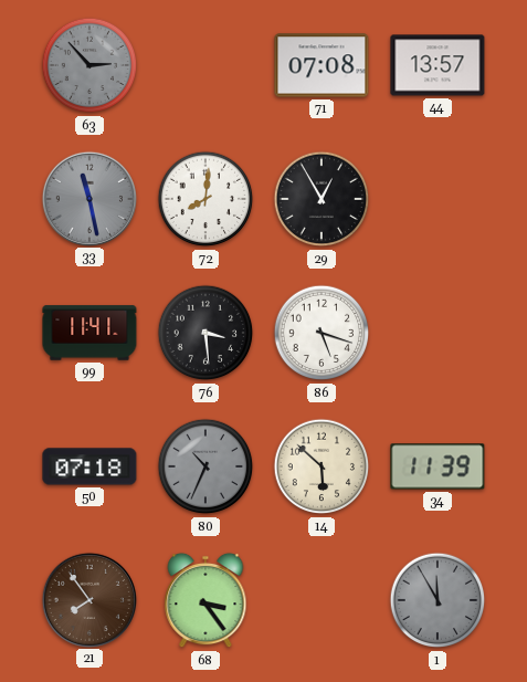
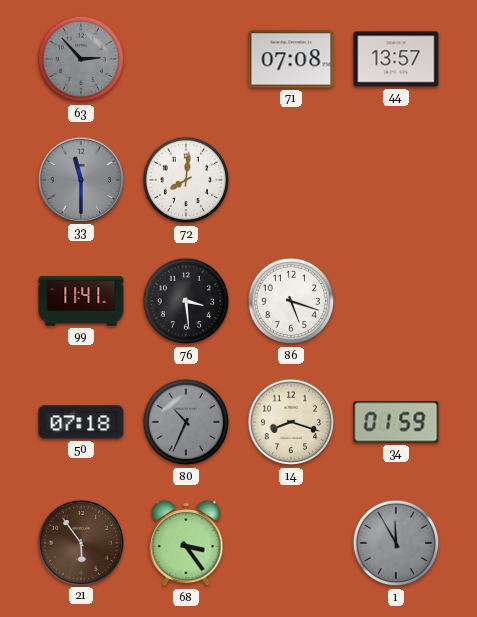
33: 11:28 -> 11:30
29: 12:55 -> none
14: 5:52 -> 8:18
34: 11:39 -> 01:59
21: 7:54 -> 5:54
